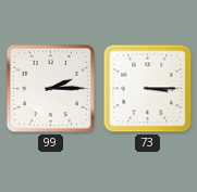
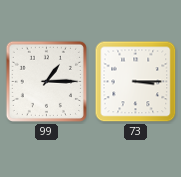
99: 2:15 -> 1:15
